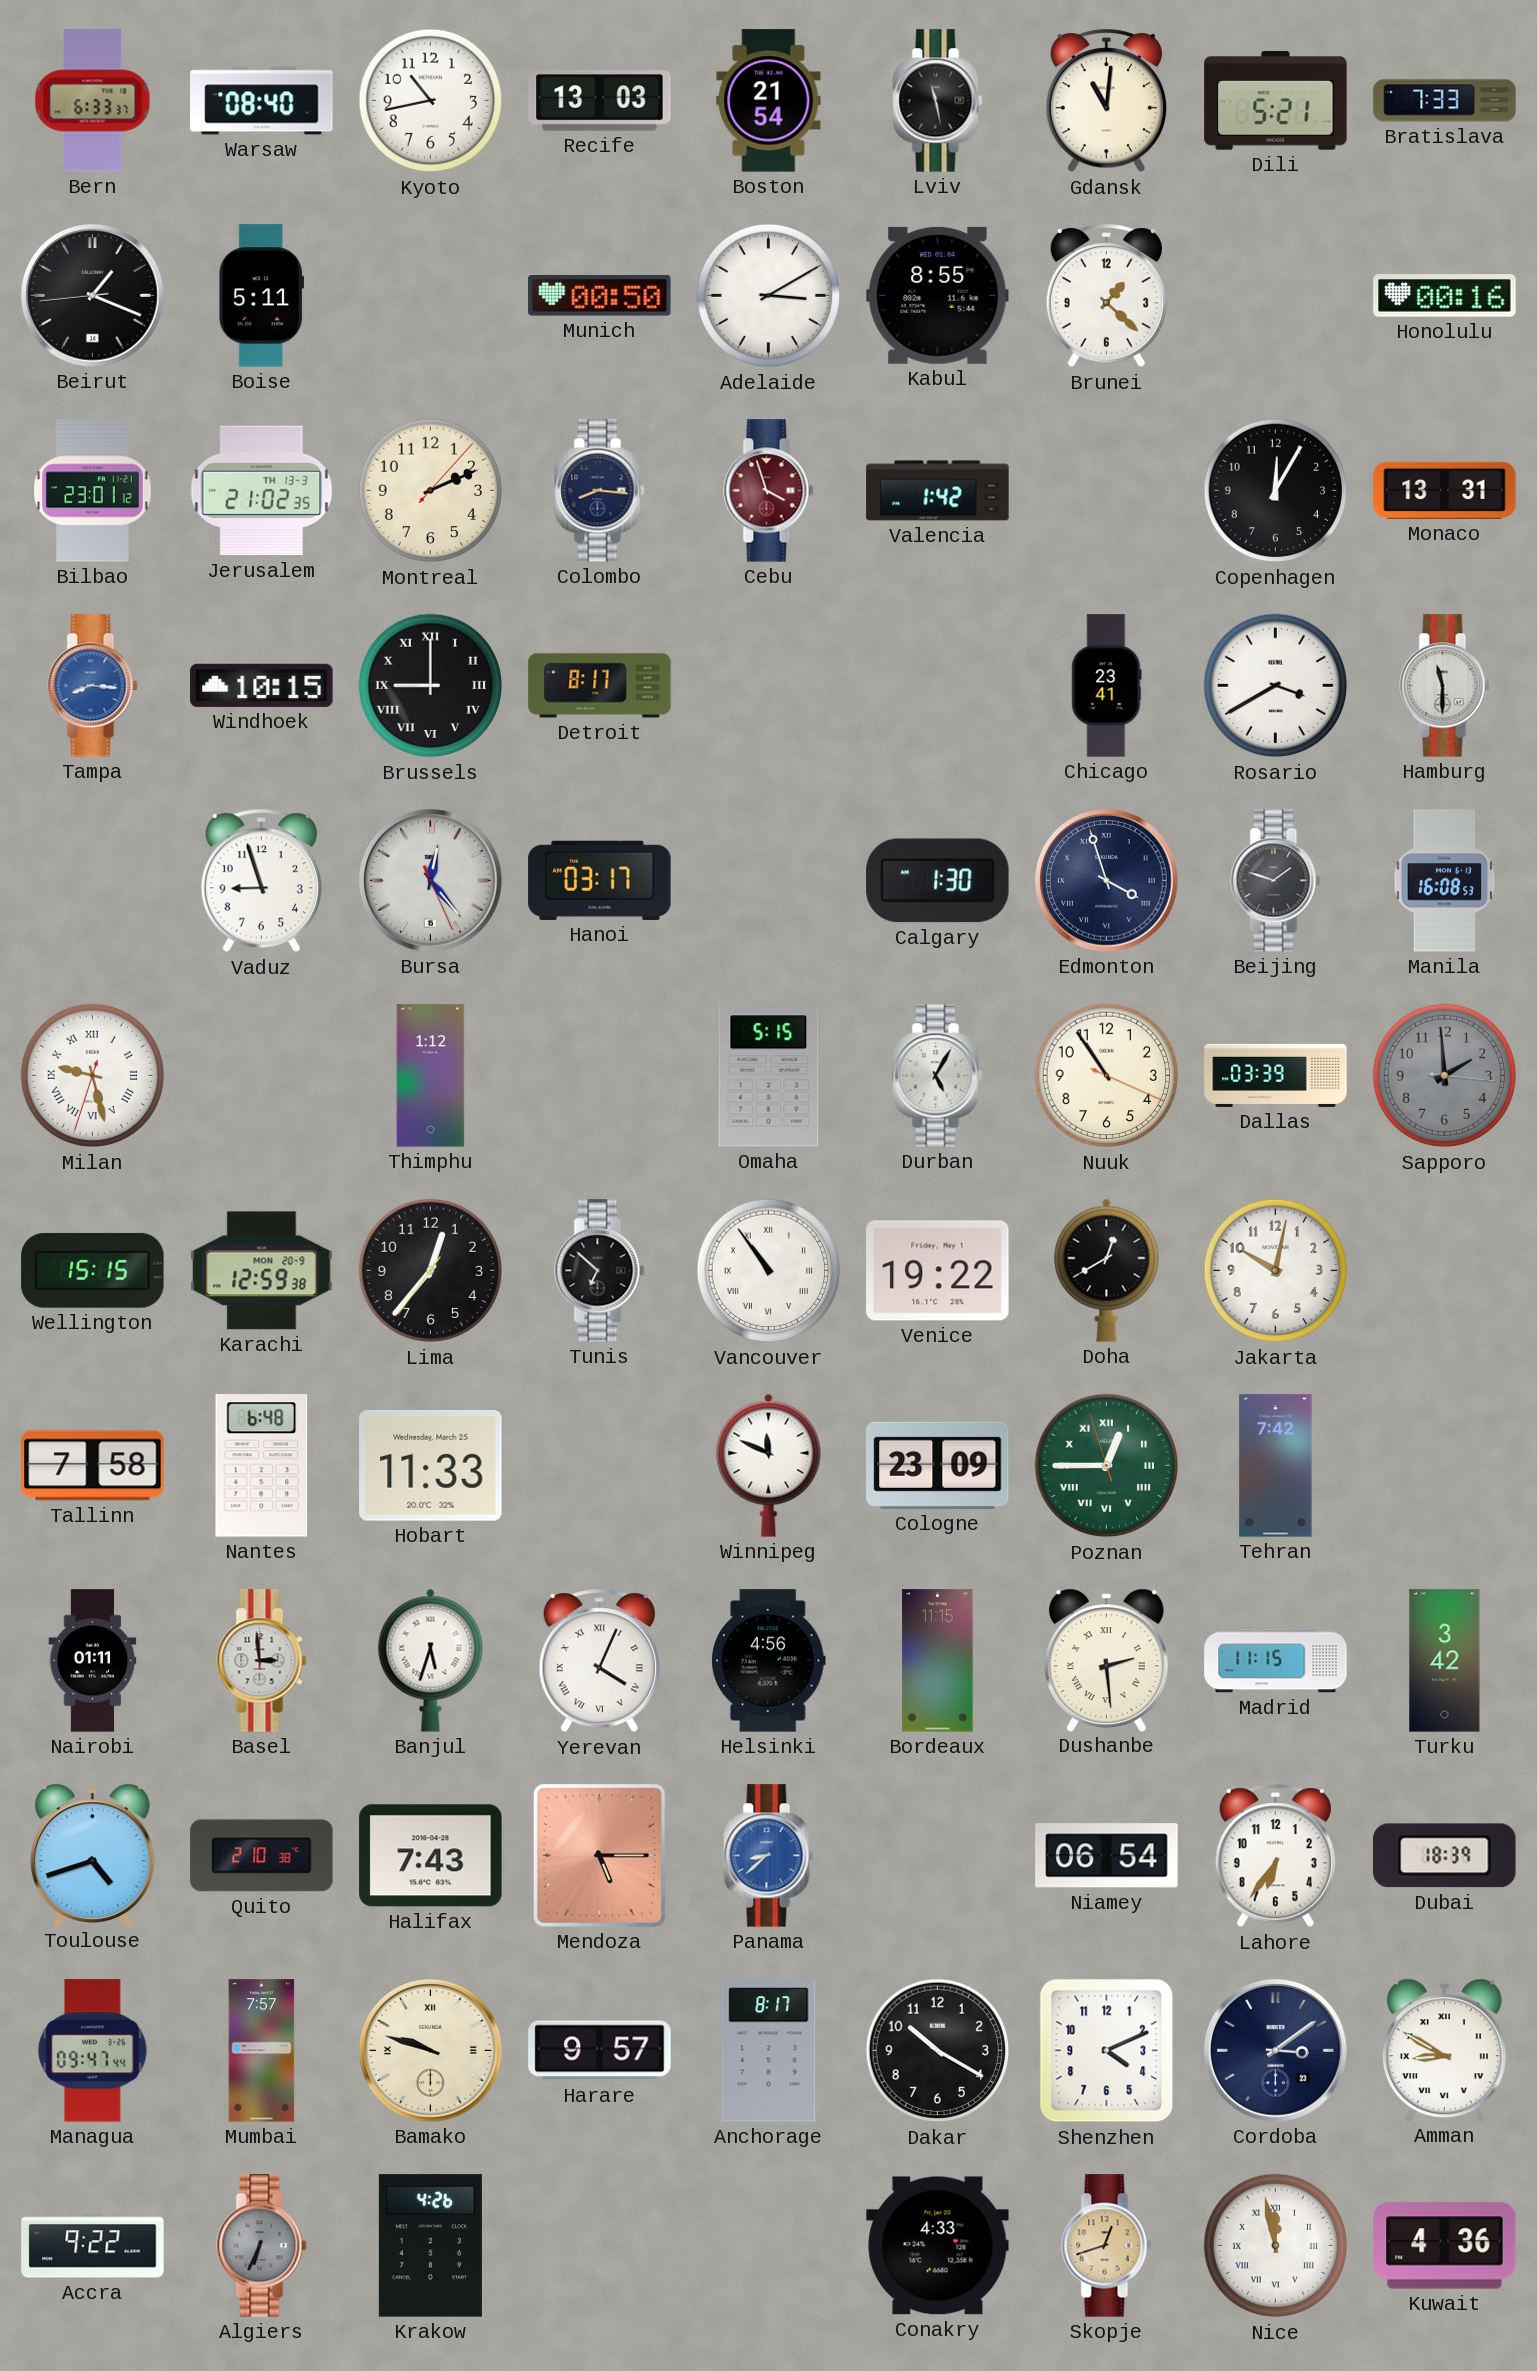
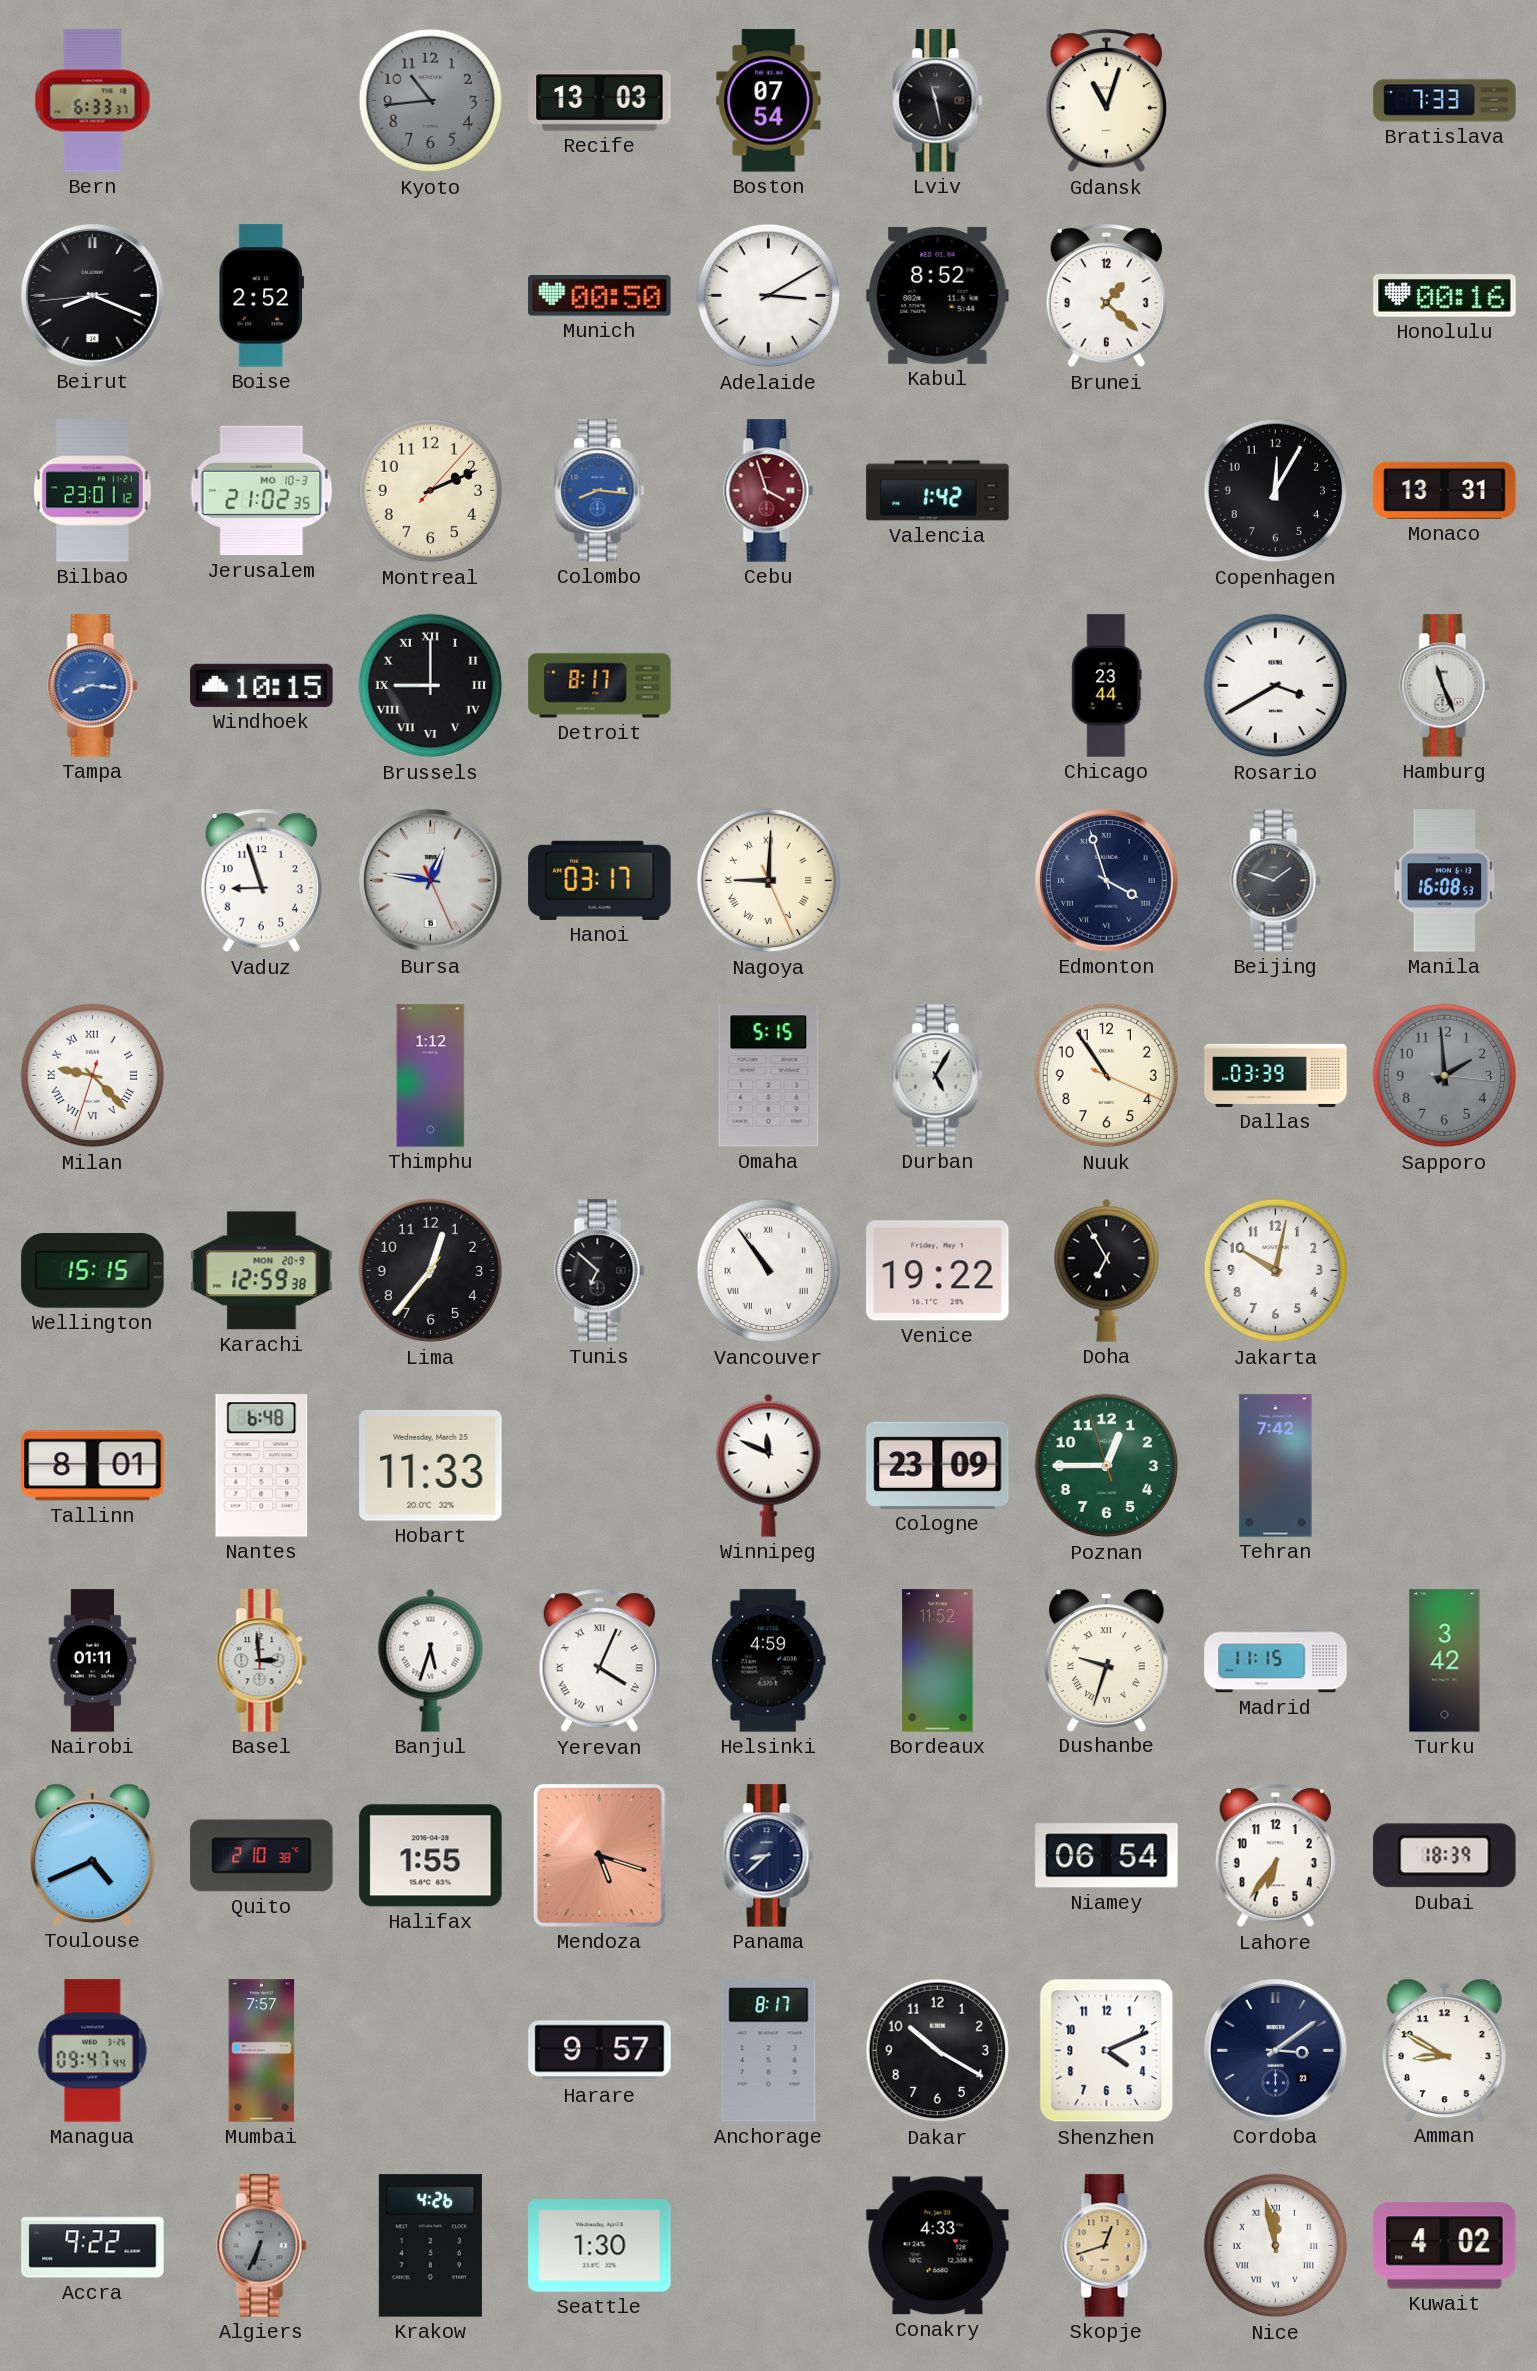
Warsaw: 08:40 -> none
Kyoto: 10:43 -> 10:44
Kyoto dial: white -> grey
Boston: 21:54 -> 07:54
Gdansk: 11:01 -> 11:03
Dili: 5:21 -> none
Beirut: 1:18 -> 8:18
Boise: 5:11 -> 2:52
Kabul: 8:55 -> 8:52
Jerusalem date: TH 13-3 -> MO 10-3
Colombo dial: navy -> blue
Chicago: 23:41 -> 23:44
Hamburg: 11:30 -> 11:26
Bursa: 12:23 -> 12:46
Nagoya: none -> 9:00
Calgary: 1:30 -> none
Milan: 9:27 -> 9:22
Doha: 12:40 -> 6:55
Tallinn: 7:58 -> 8:01
Poznan numerals: Roman -> Arabic
Helsinki: 4:56 -> 4:59
Bordeaux: 11:15 -> 11:52
Dushanbe: 2:29 -> 9:33
Toulouse: 4:42 -> 4:41
Halifax: 7:43 -> 1:55
Mendoza: 5:15 -> 5:18
Panama dial: blue -> navy
Bamako: 9:48 -> none
Amman numerals: Roman -> Arabic
Seattle: none -> 1:30
Kuwait: 4:36 -> 4:02
